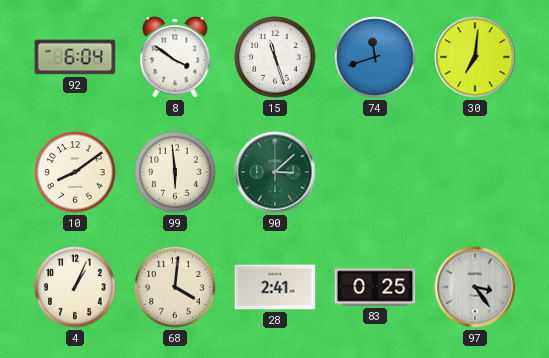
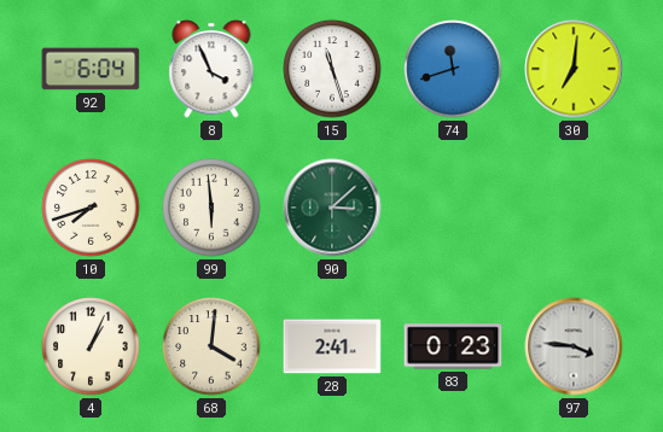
8: 3:51 -> 3:56
10: 8:09 -> 7:42
83: 0:25 -> 0:23
97: 3:24 -> 3:46
